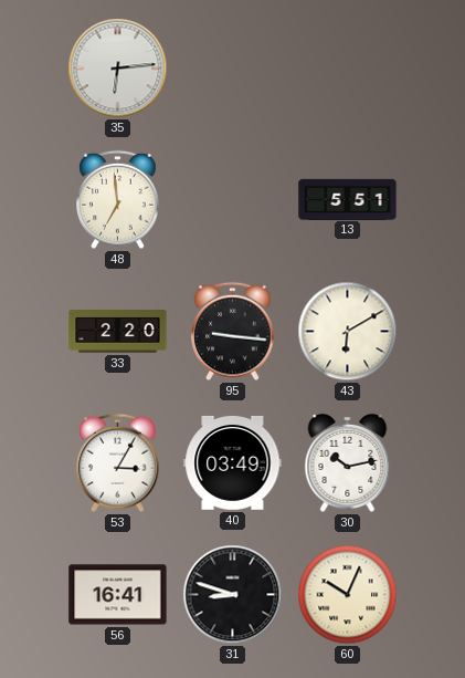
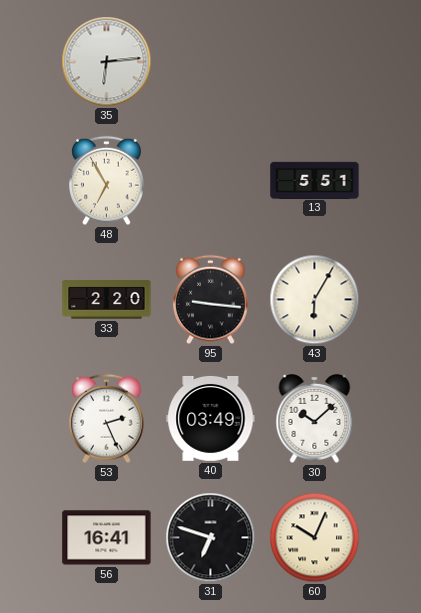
48: 6:59 -> 6:55
43: 6:10 -> 6:05
53: 3:05 -> 2:26
30: 10:13 -> 10:08
31: 8:48 -> 6:48
